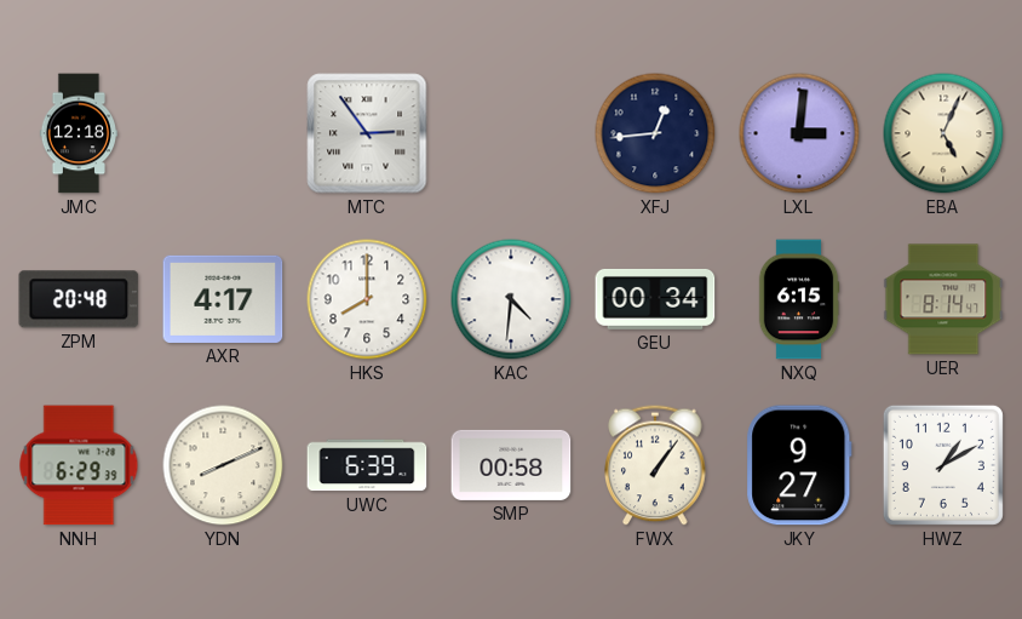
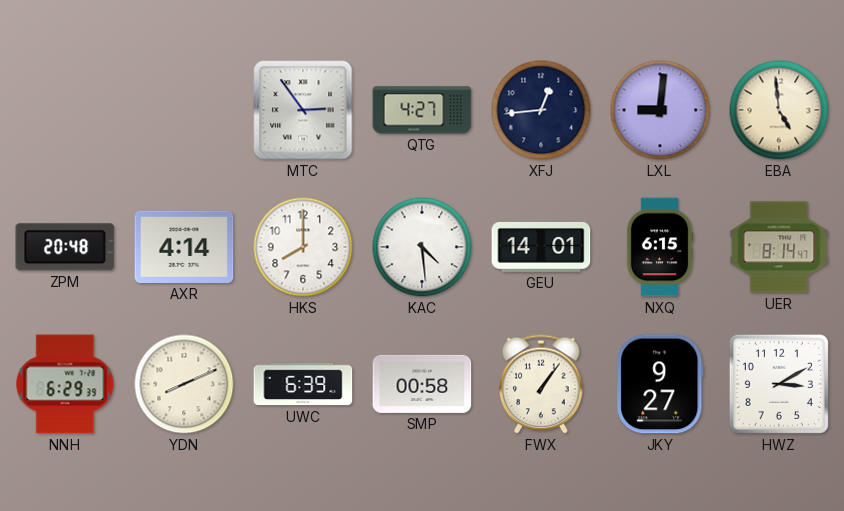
JMC: 12:18 -> none
QTG: none -> 4:27
LXL: 3:01 -> 9:01
EBA: 5:04 -> 4:59
AXR: 4:17 -> 4:14
KAC: 4:31 -> 4:29
GEU: 00:34 -> 14:01
HWZ: 1:10 -> 3:10
